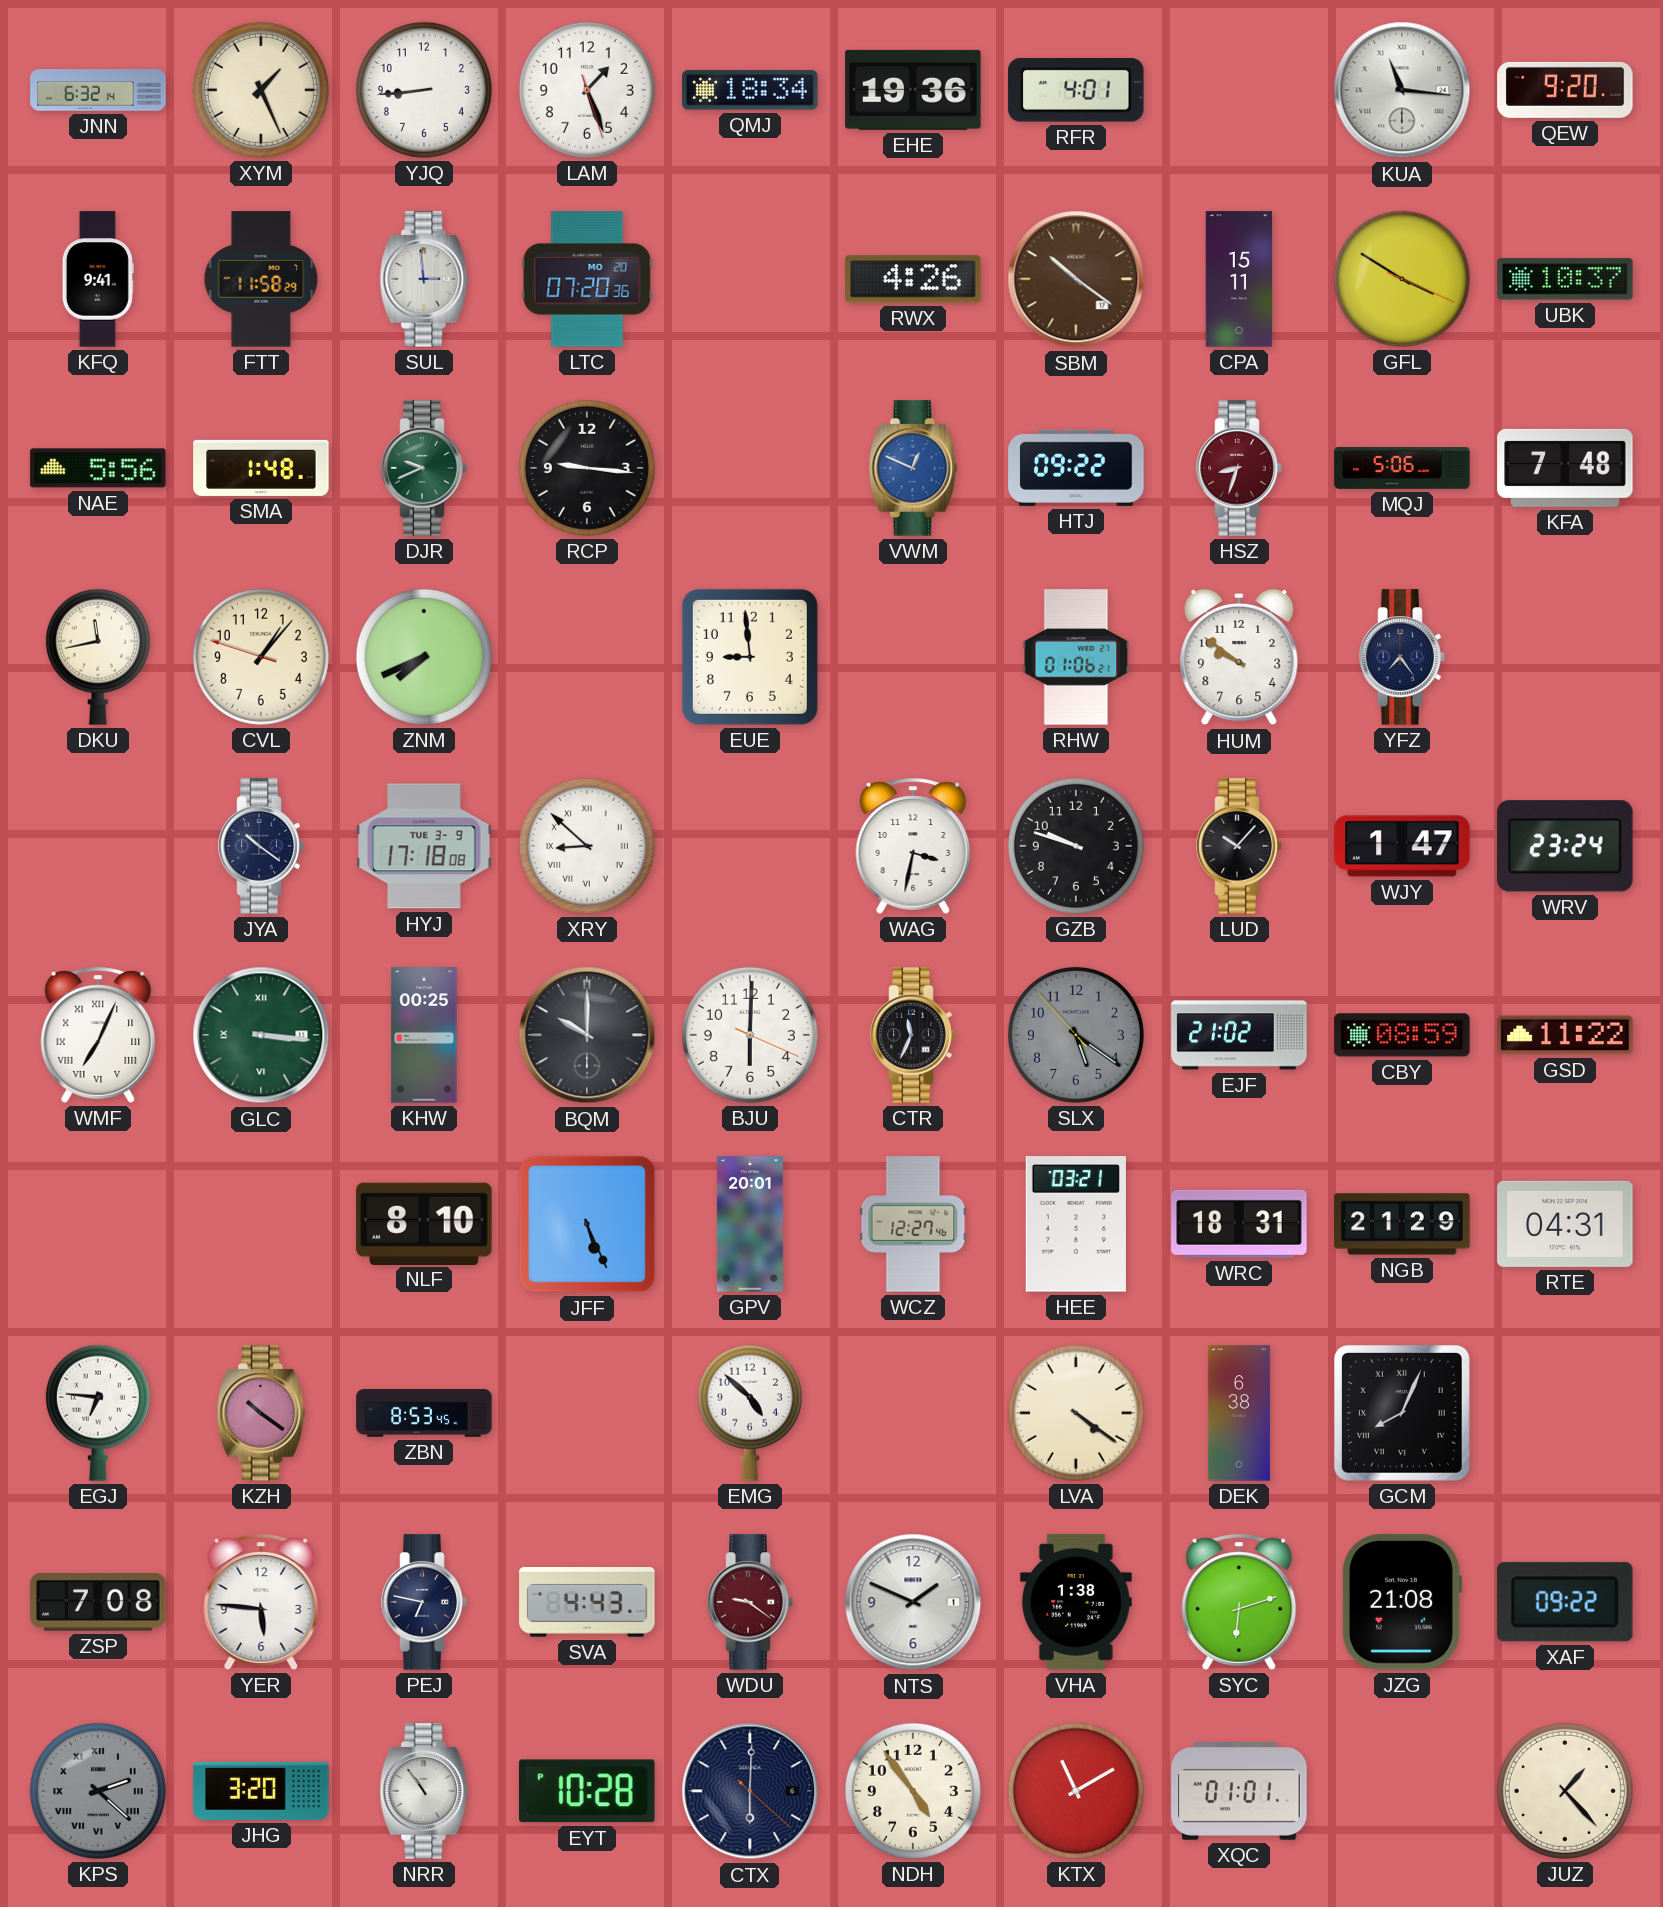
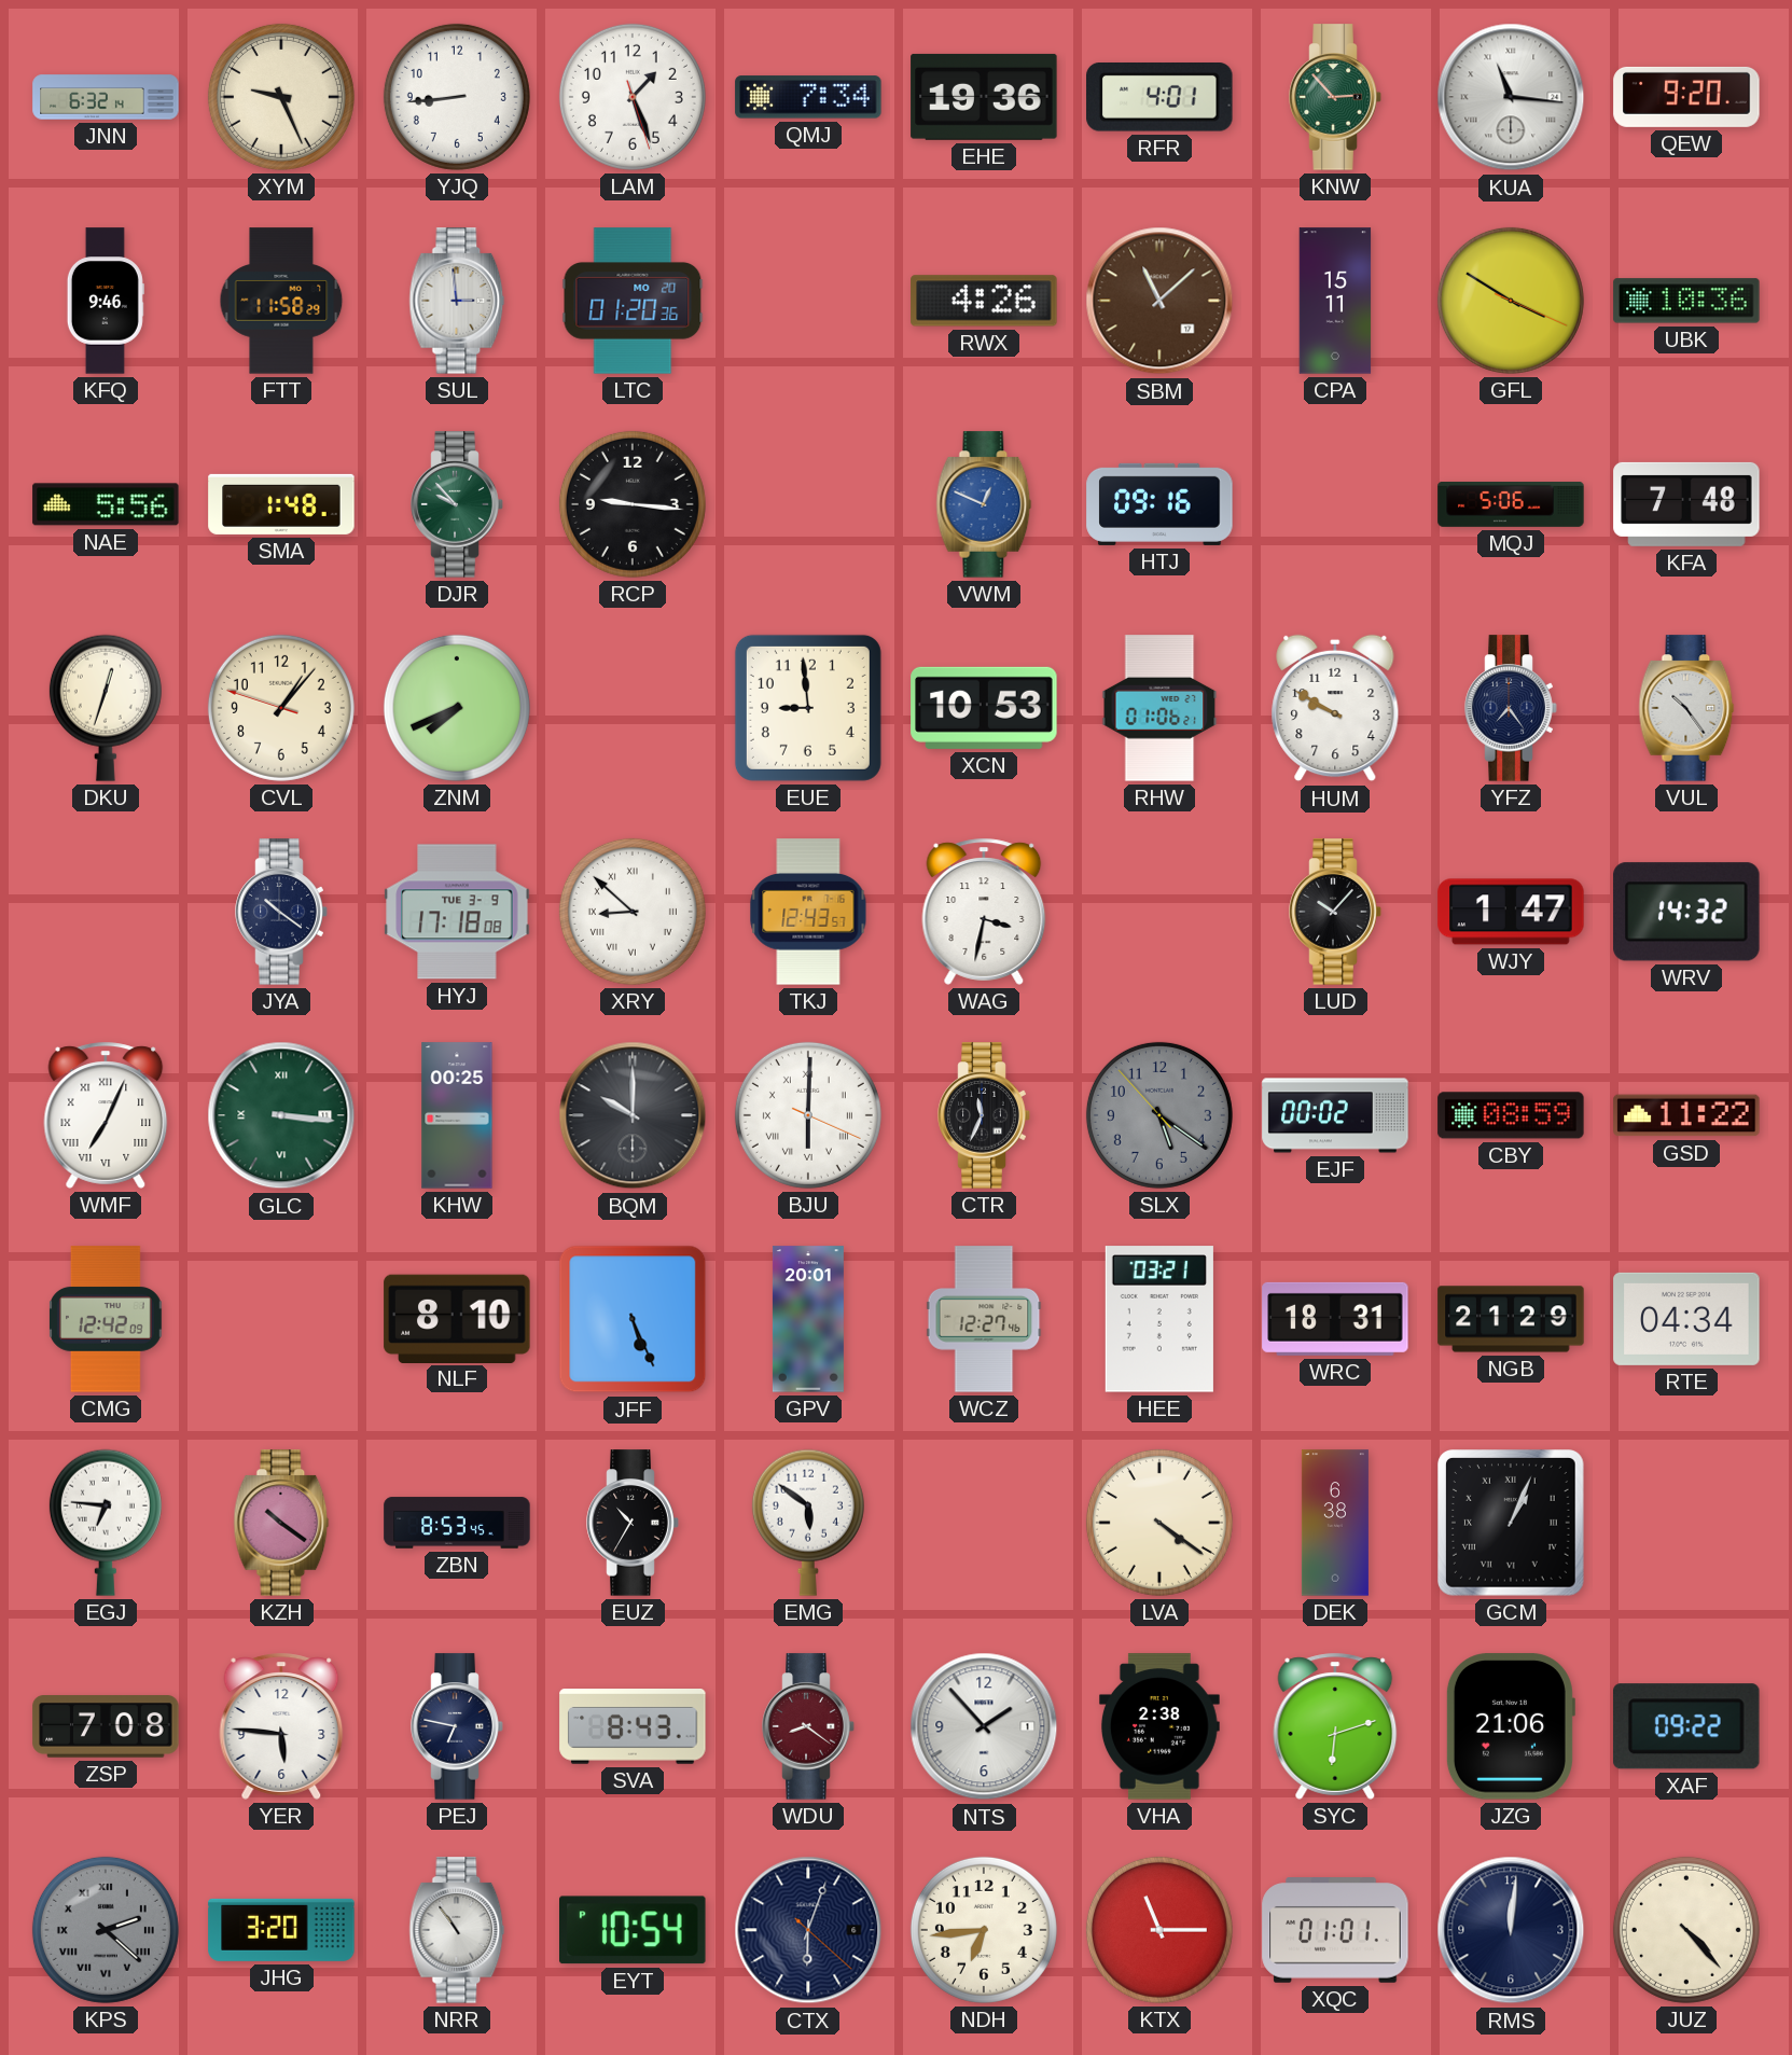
XYM: 1:26 -> 9:26
QMJ: 18:34 -> 7:34
KNW: none -> 2:53
KFQ: 9:41 -> 9:46
LTC: 07:20 -> 01:20
SBM: 10:21 -> 11:08
UBK: 10:37 -> 10:36
DJR: 9:41 -> 9:53
HTJ: 09:22 -> 09:16
HSZ: 8:33 -> none
DKU: 11:43 -> 12:33
XCN: none -> 10:53
HUM: 9:51 -> 9:50
VUL: none -> 10:24
TKJ: none -> 12:43
GZB: 9:48 -> none
WRV: 23:24 -> 14:32
BJU numerals: Arabic -> Roman
EJF: 21:02 -> 00:02
CMG: none -> 12:42
RTE: 04:31 -> 04:34
EUZ: none -> 10:35
EMG: 4:52 -> 5:51
GCM: 8:04 -> 1:04
SVA: 4:43 -> 8:43
WDU: 9:21 -> 8:21
NTS: 1:49 -> 1:53
VHA: 1:38 -> 2:38
JZG: 21:08 -> 21:06
EYT: 10:28 -> 10:54
CTX: 6:00 -> 6:03
NDH: 4:54 -> 6:44
KTX: 11:10 -> 11:15
RMS: none -> 12:01
JUZ: 1:23 -> 4:23
